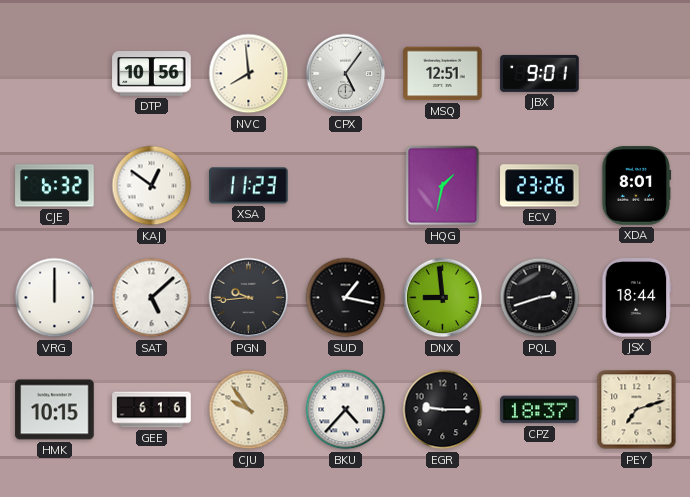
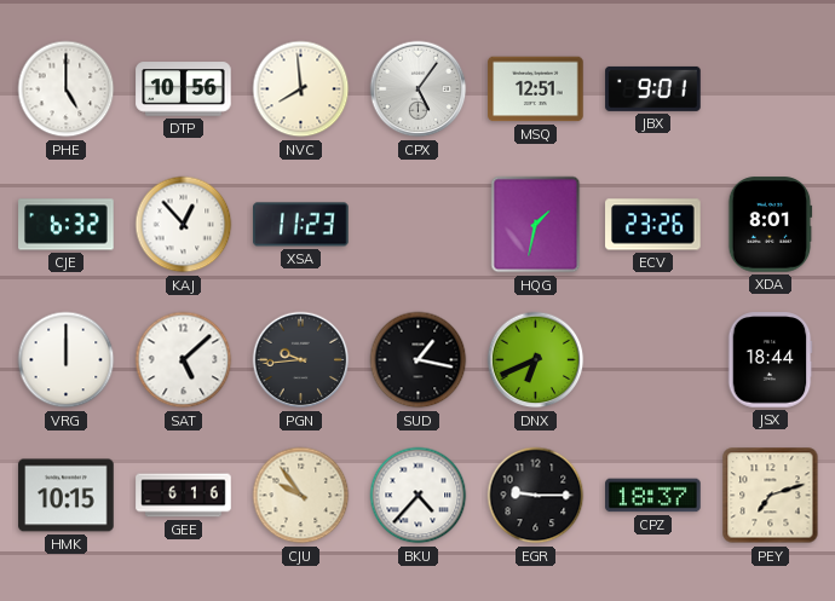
PHE: none -> 5:00
KAJ: 12:51 -> 12:53
DNX: 8:59 -> 6:41
PQL: 2:42 -> none
